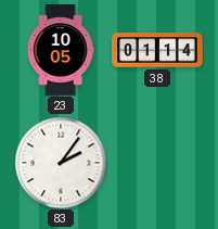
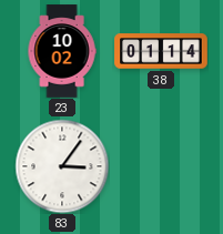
23: 10:05 -> 10:02
83: 2:06 -> 3:06
